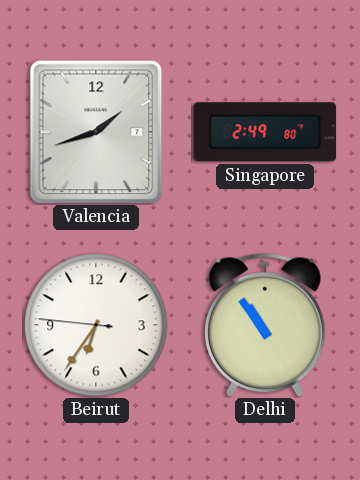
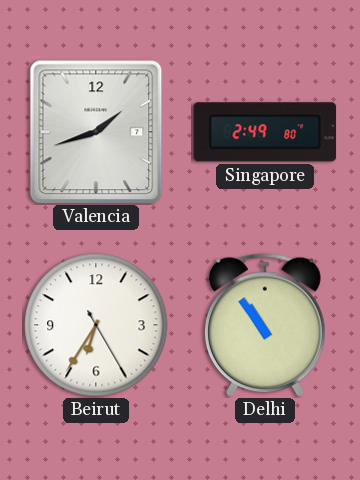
Beirut: 6:35:46 -> 6:35:25
